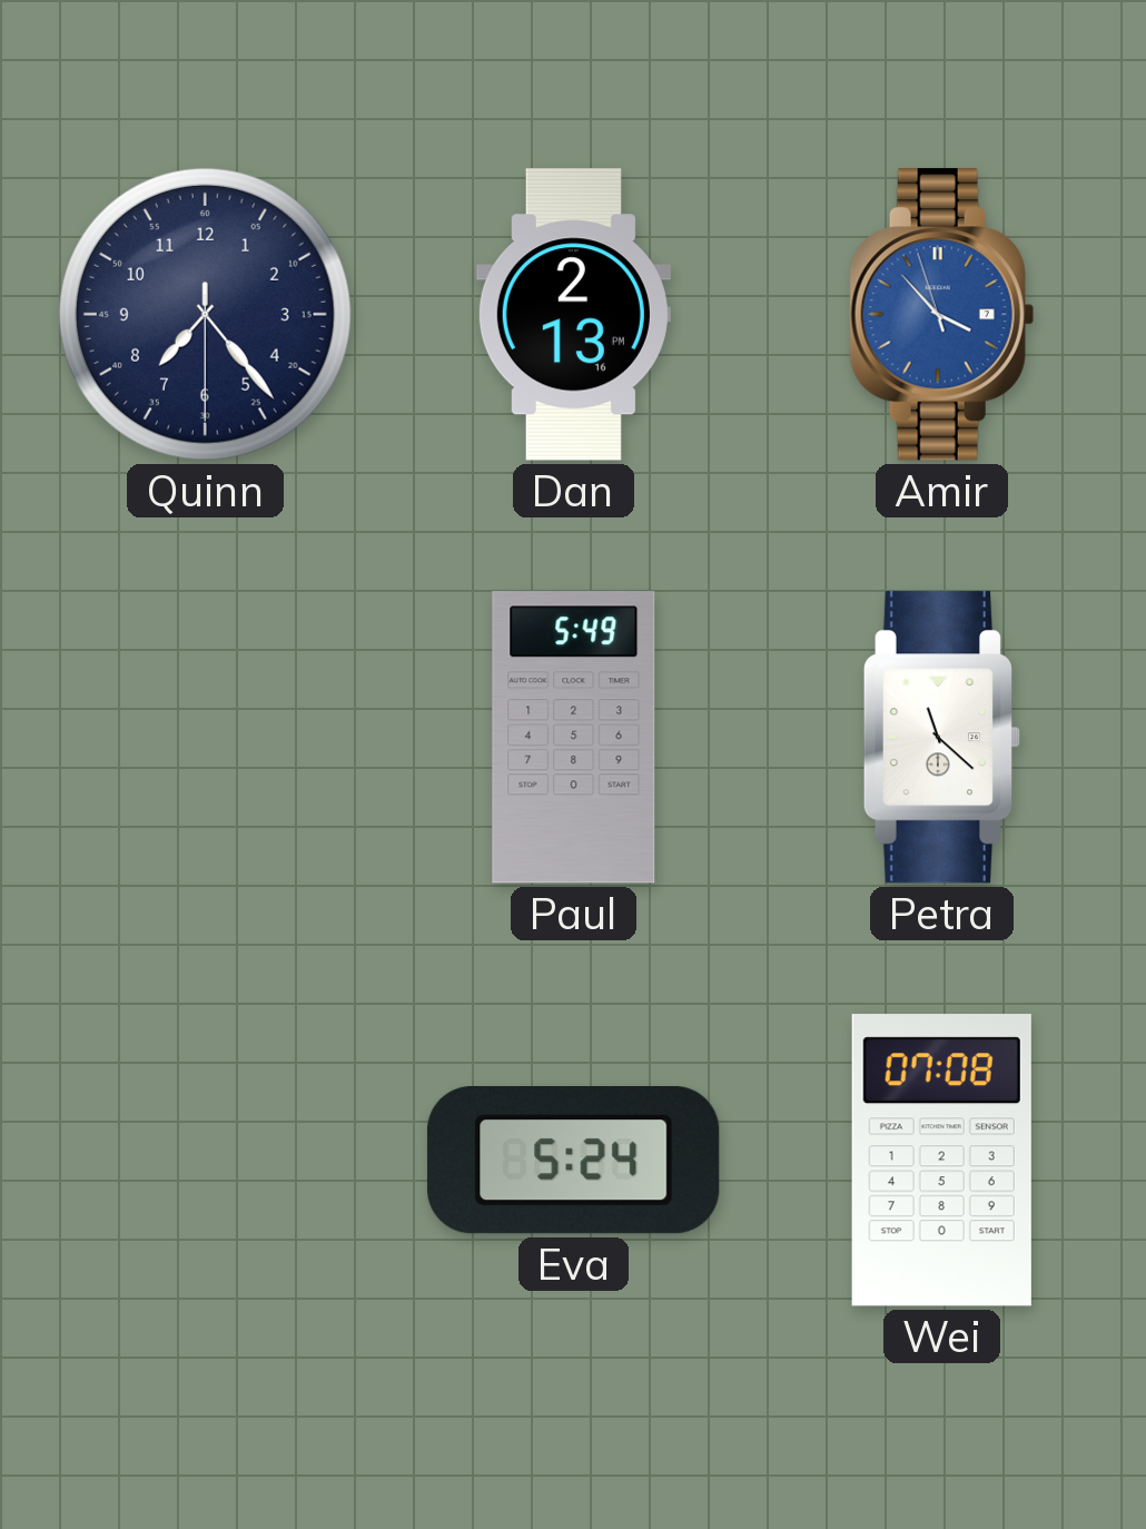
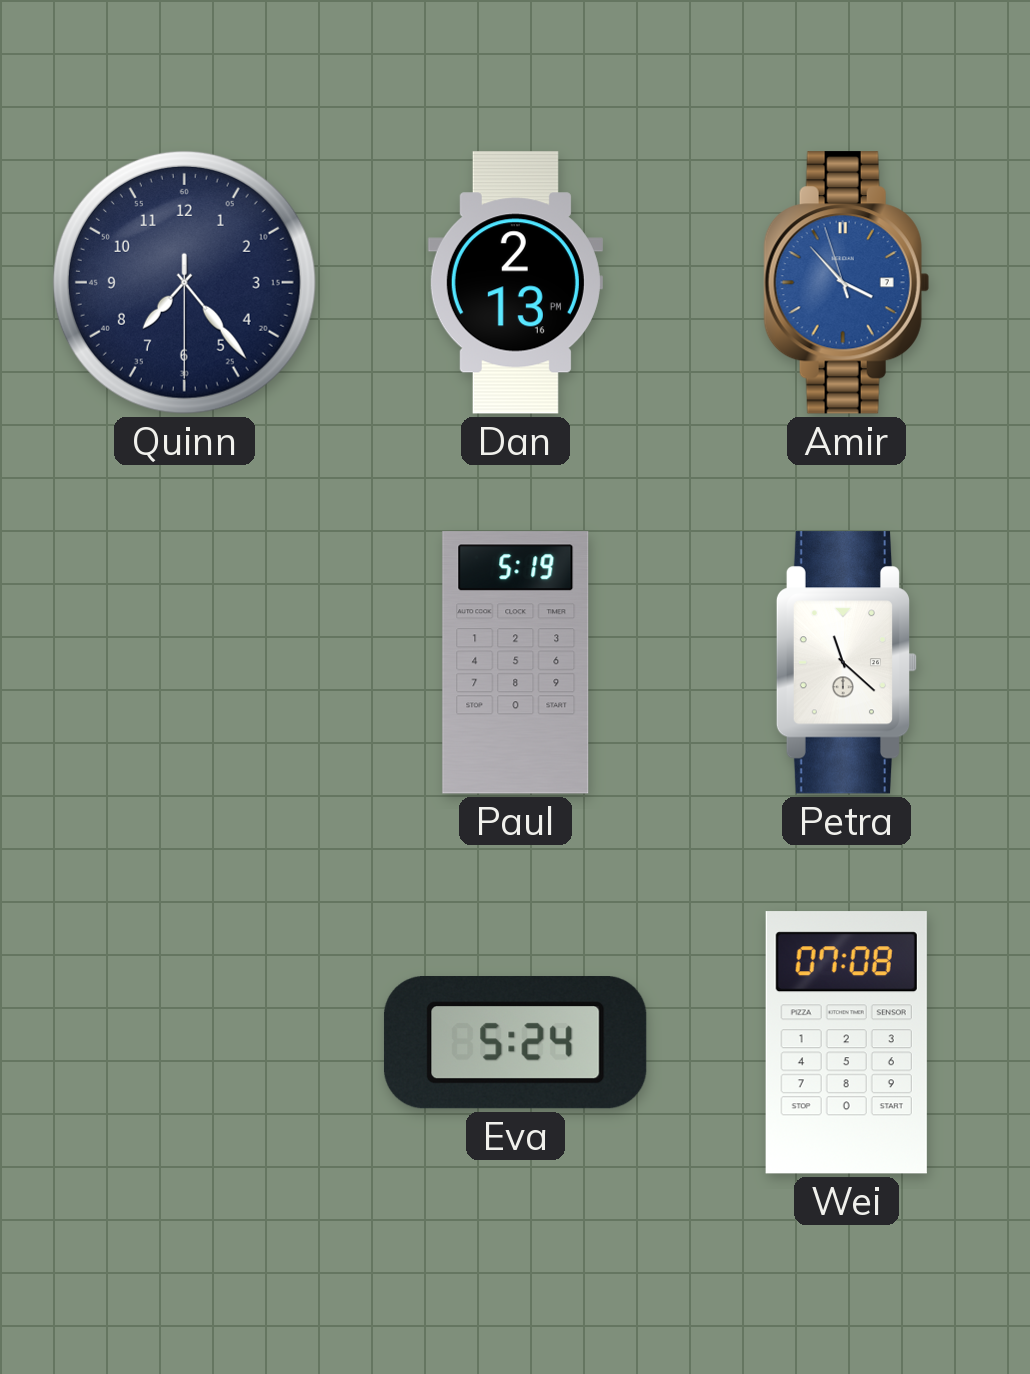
Paul: 5:49 -> 5:19
